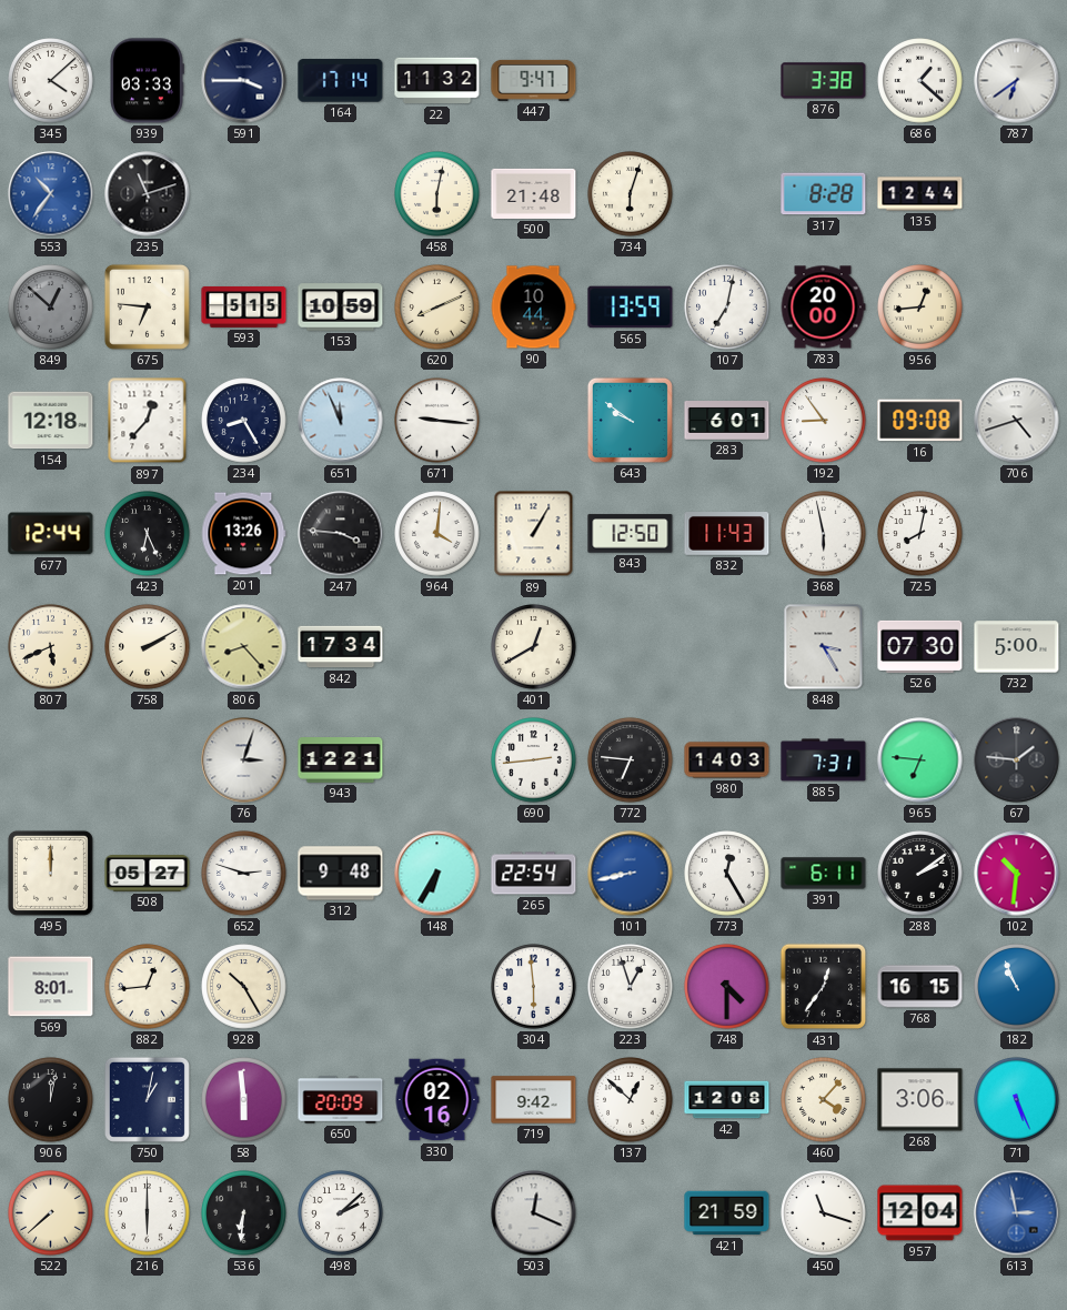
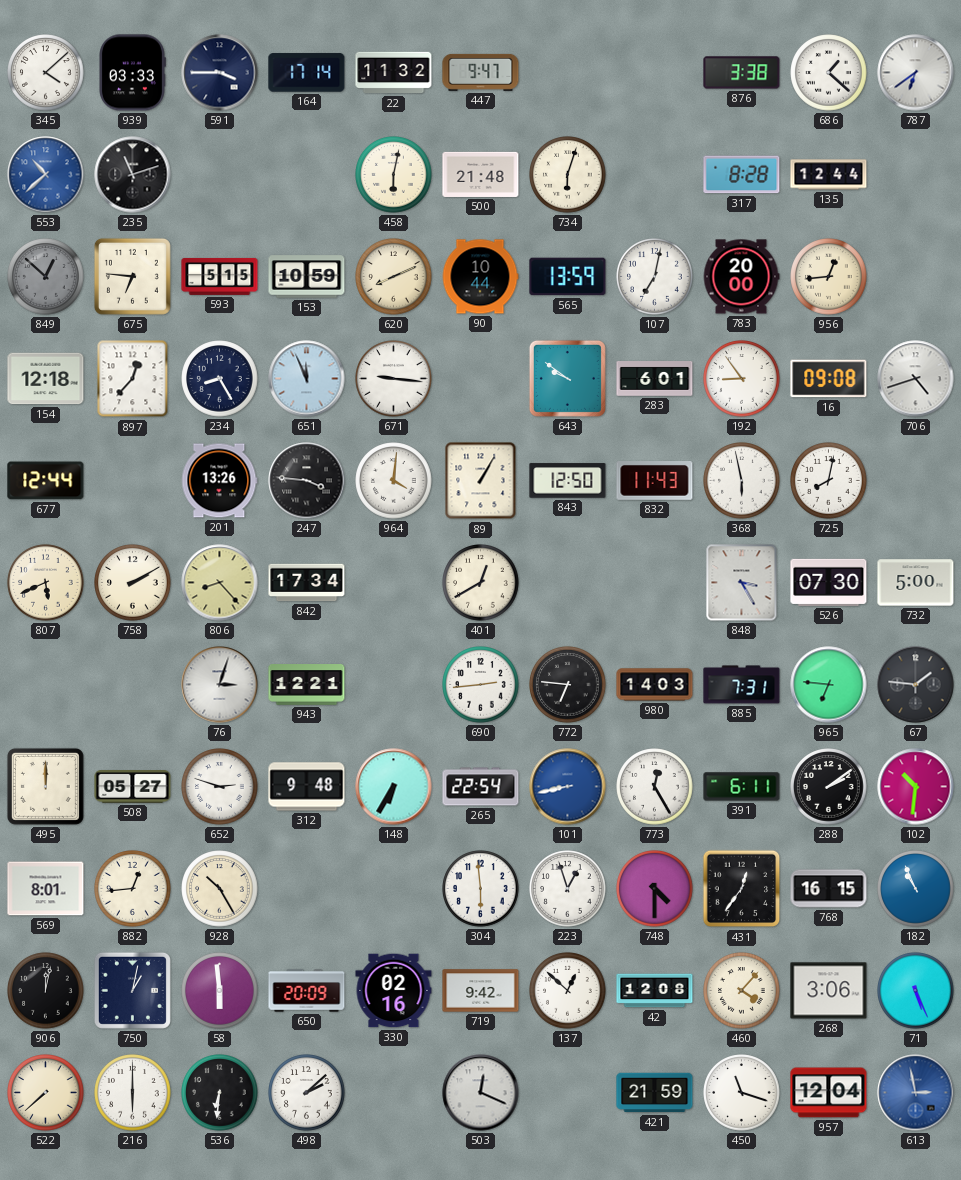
553: 10:36 -> 10:38
423: 6:26 -> none
